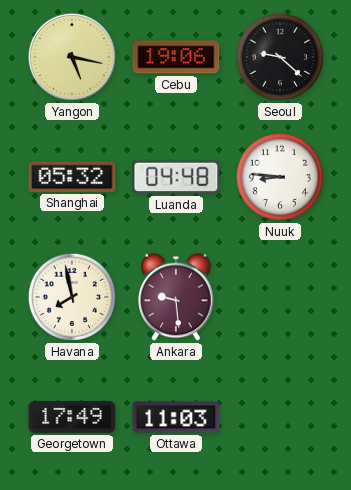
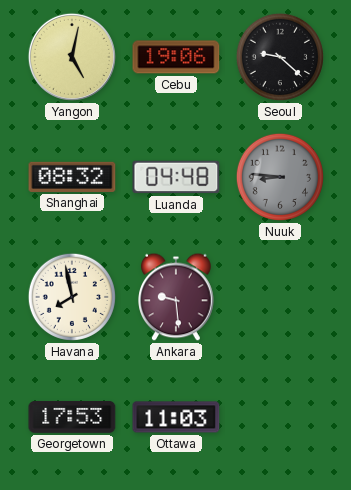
Yangon: 5:17 -> 5:02
Shanghai: 05:32 -> 08:32
Nuuk dial: white -> grey
Georgetown: 17:49 -> 17:53
